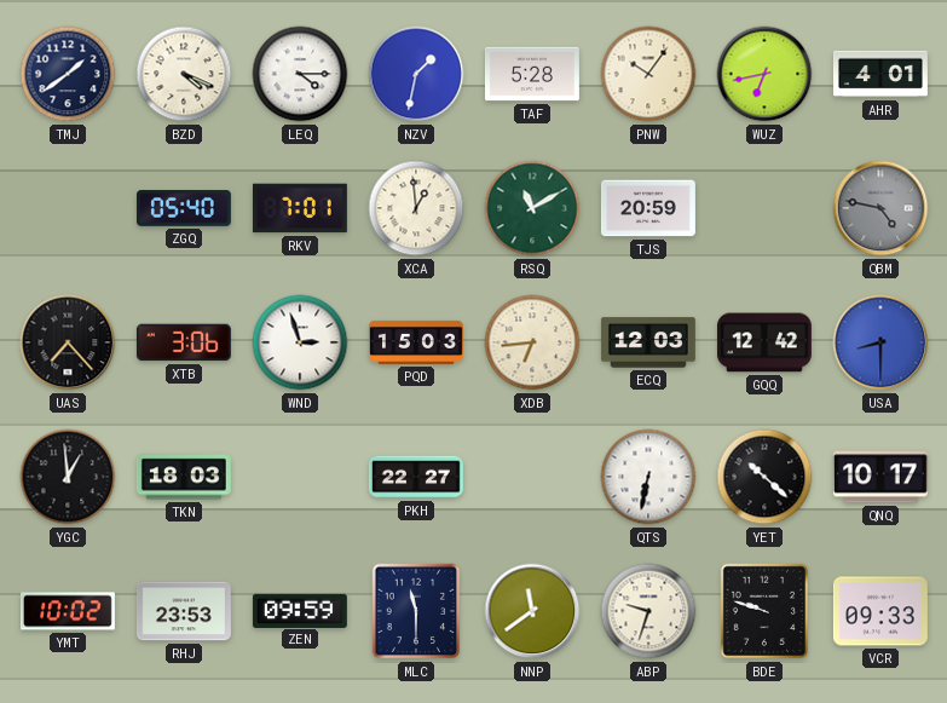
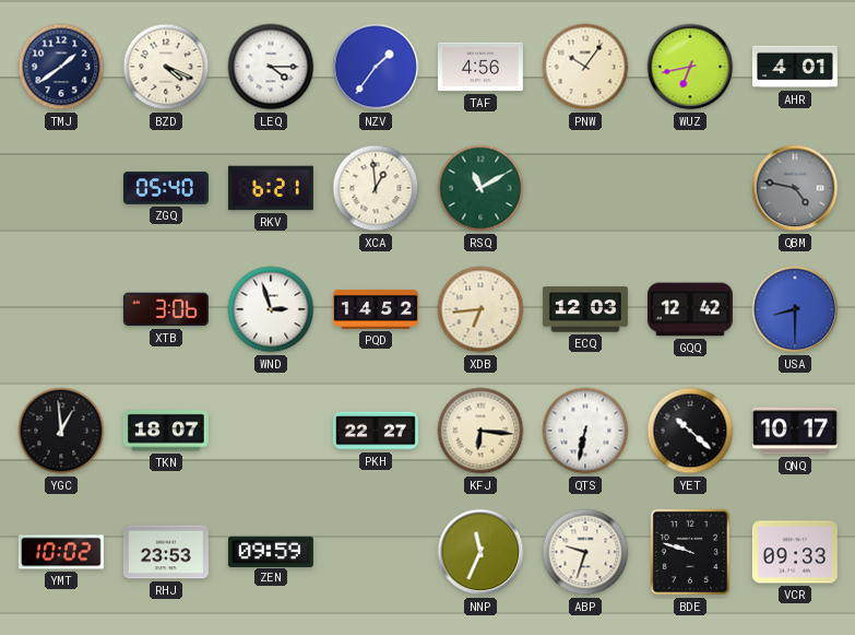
NZV: 1:32 -> 1:36
TAF: 5:28 -> 4:56
RKV: 7:01 -> 6:21
TJS: 20:59 -> none
UAS: 7:23 -> none
PQD: 15:03 -> 14:52
TKN: 18:03 -> 18:07
KFJ: none -> 6:16
MLC: 11:30 -> none
NNP: 11:39 -> 11:34
